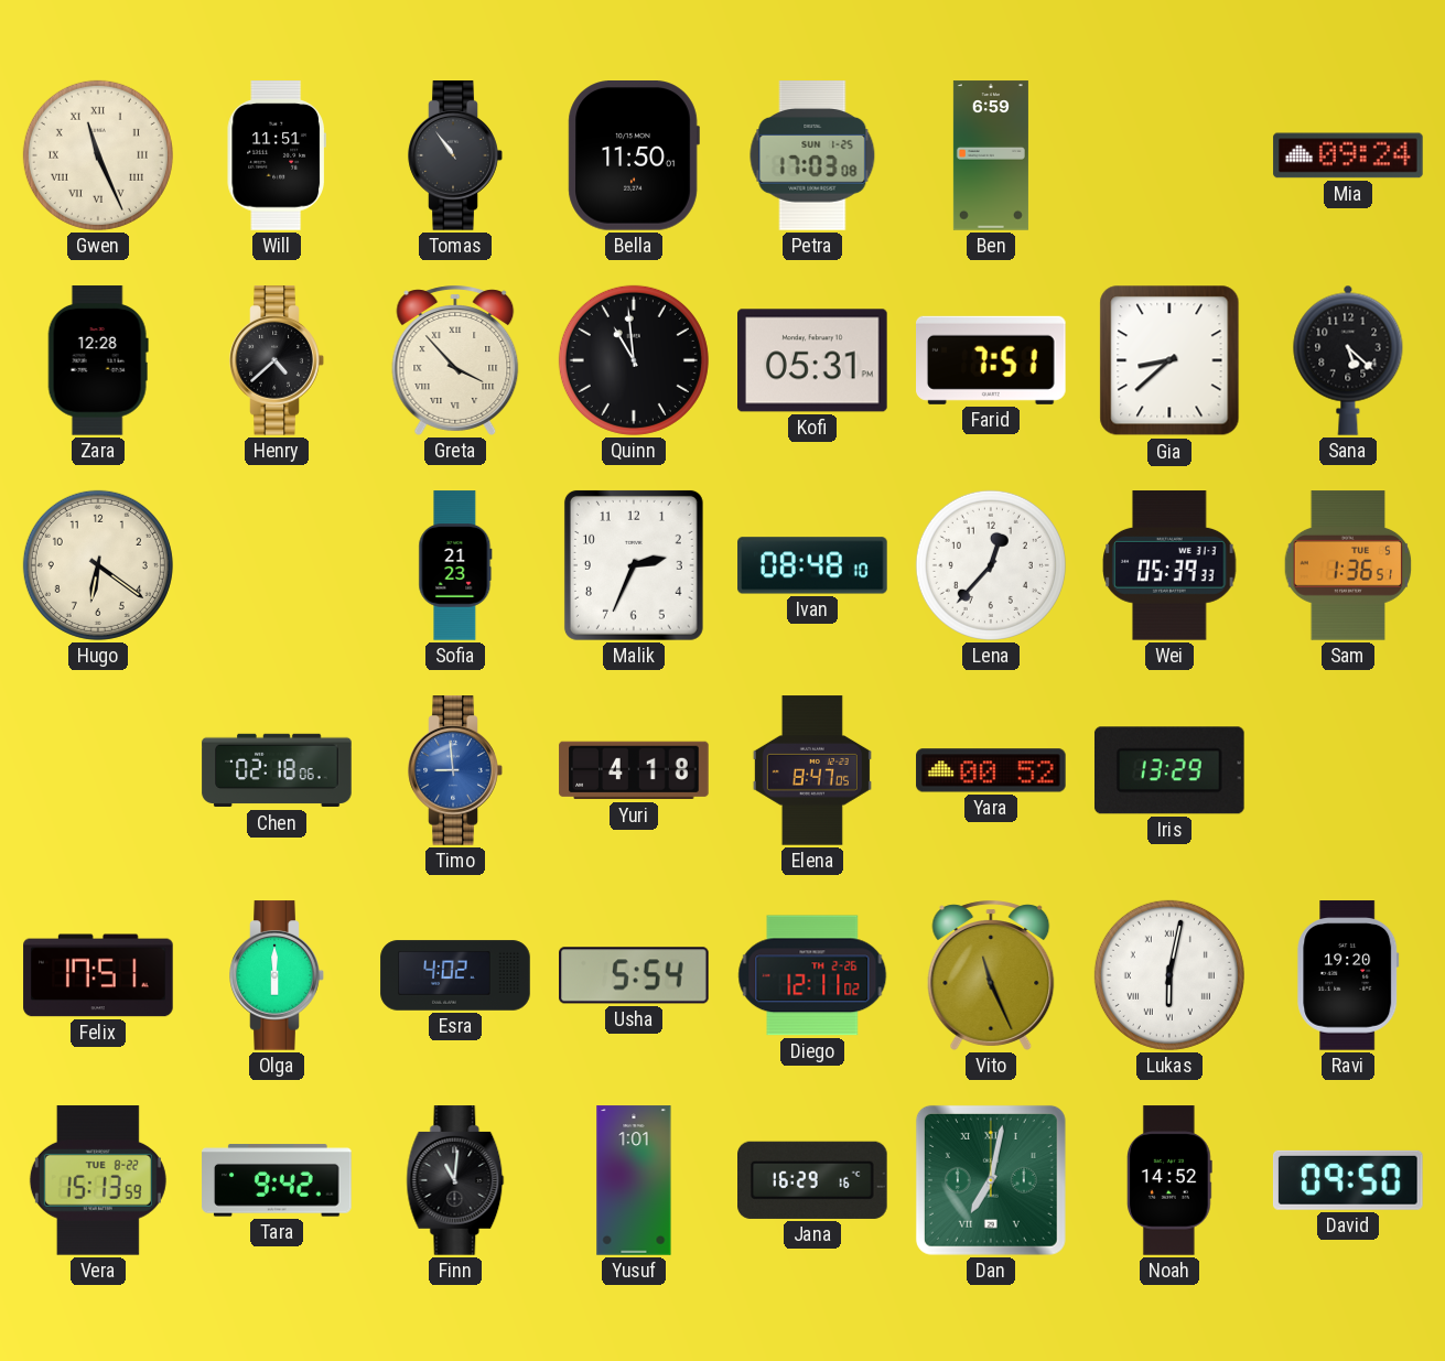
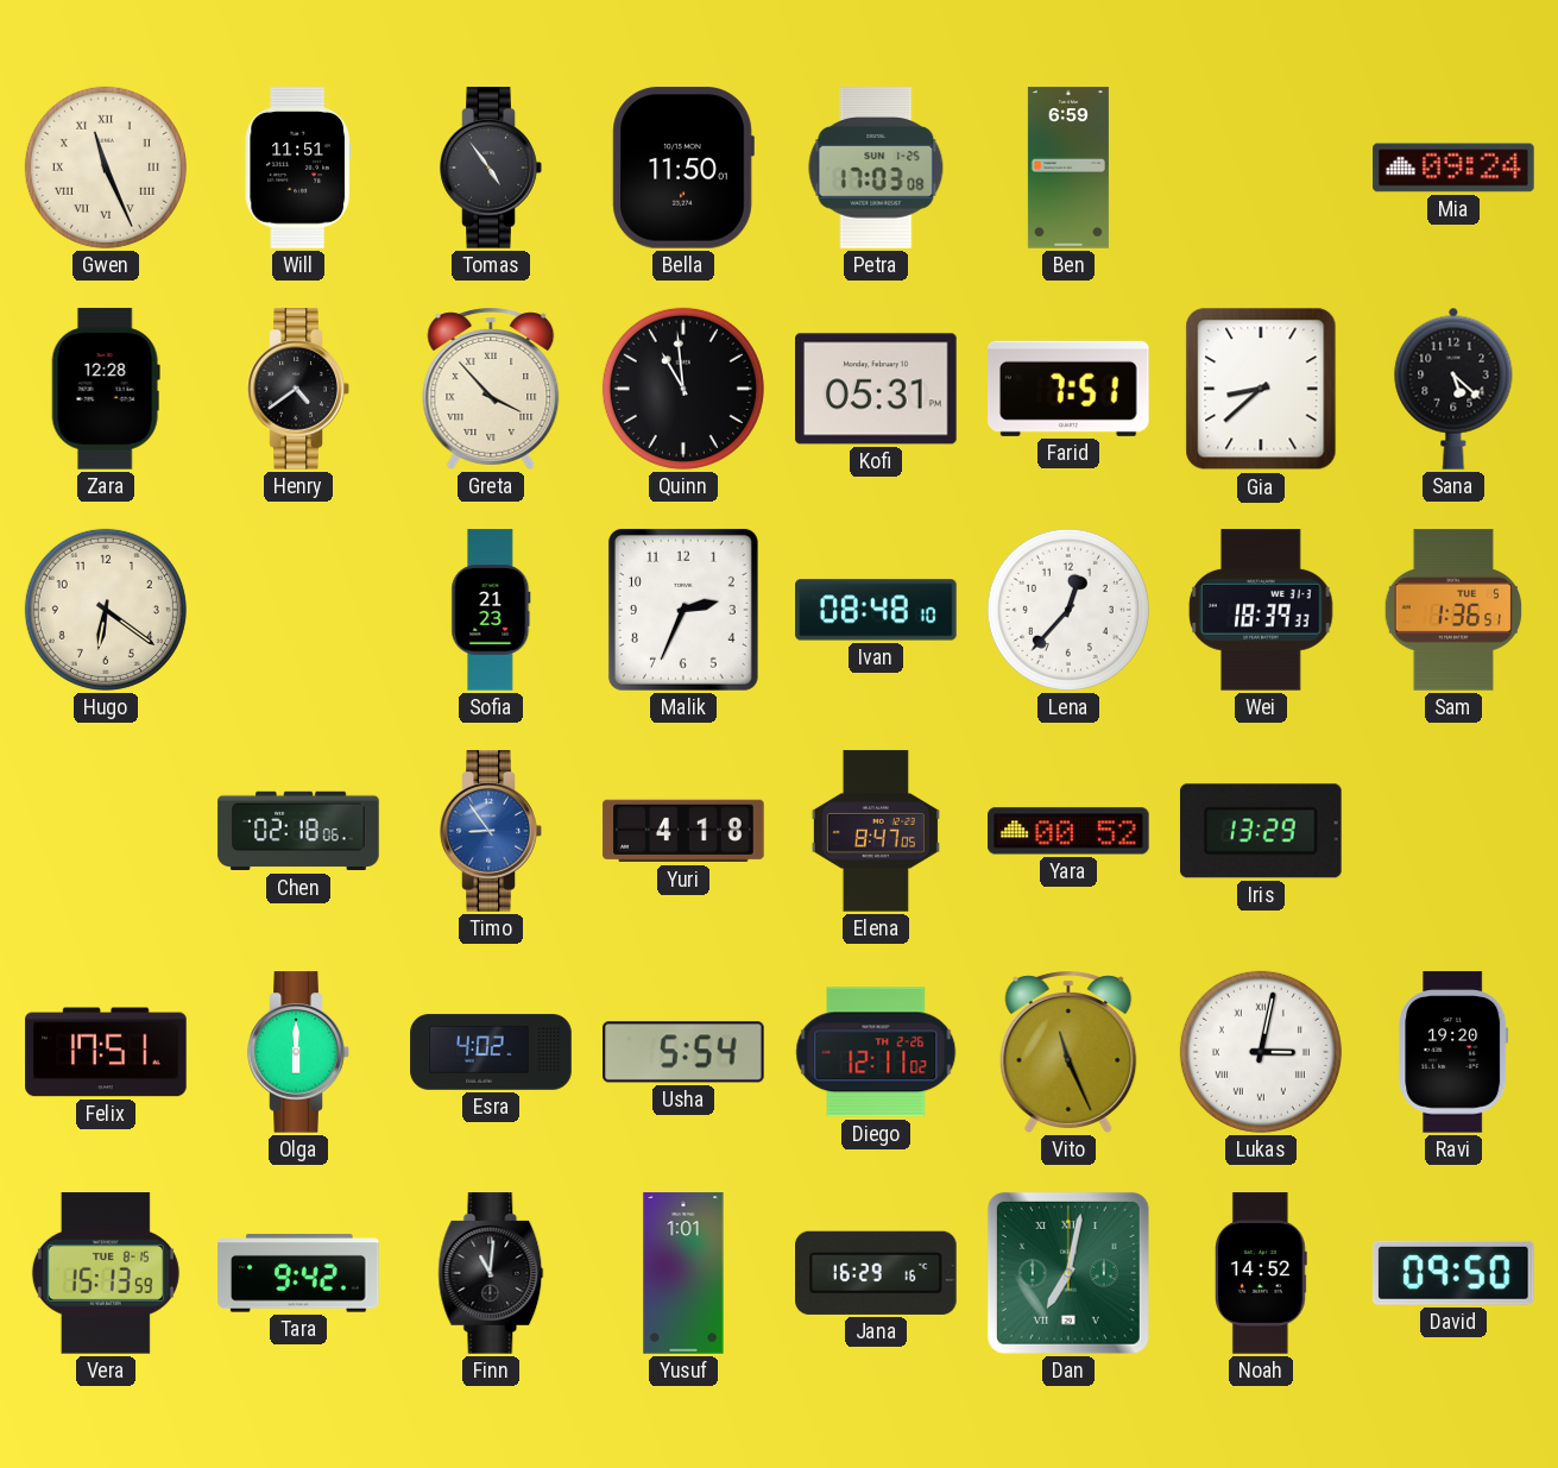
Tomas: 10:54 -> 4:54
Henry: 4:38 -> 4:39
Wei: 05:39 -> 18:39
Timo: 8:59 -> 8:54
Lukas: 6:02 -> 3:02
Vera date: TUE 8-22 -> TUE 8-15
